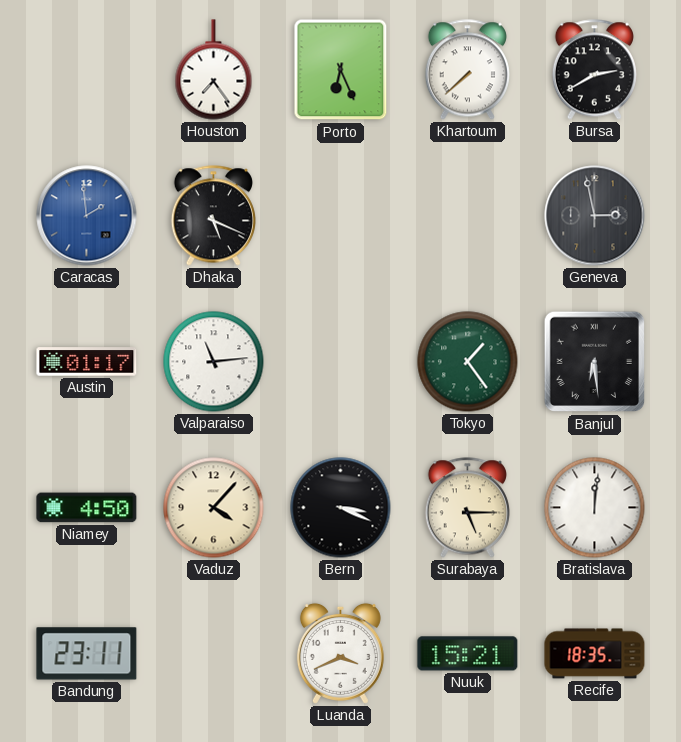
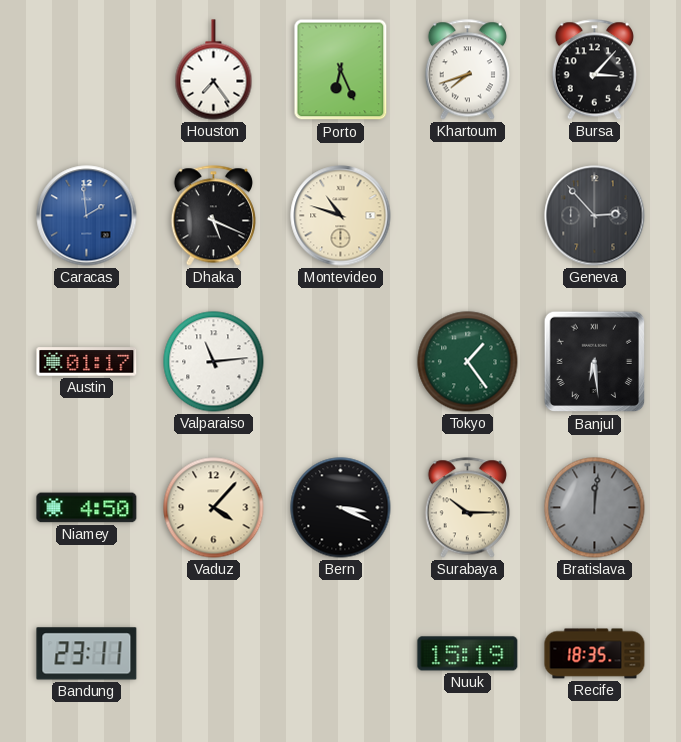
Khartoum: 7:38 -> 7:42
Bursa: 2:40 -> 3:07
Montevideo: none -> 10:48
Geneva: 2:58 -> 2:53
Surabaya: 5:15 -> 10:15
Bratislava dial: white -> grey
Luanda: 3:41 -> none
Nuuk: 15:21 -> 15:19
